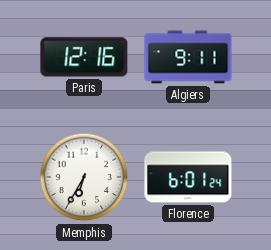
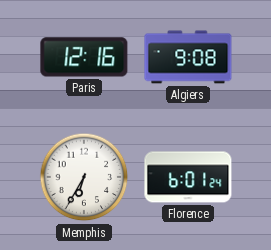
Algiers: 9:11 -> 9:08
